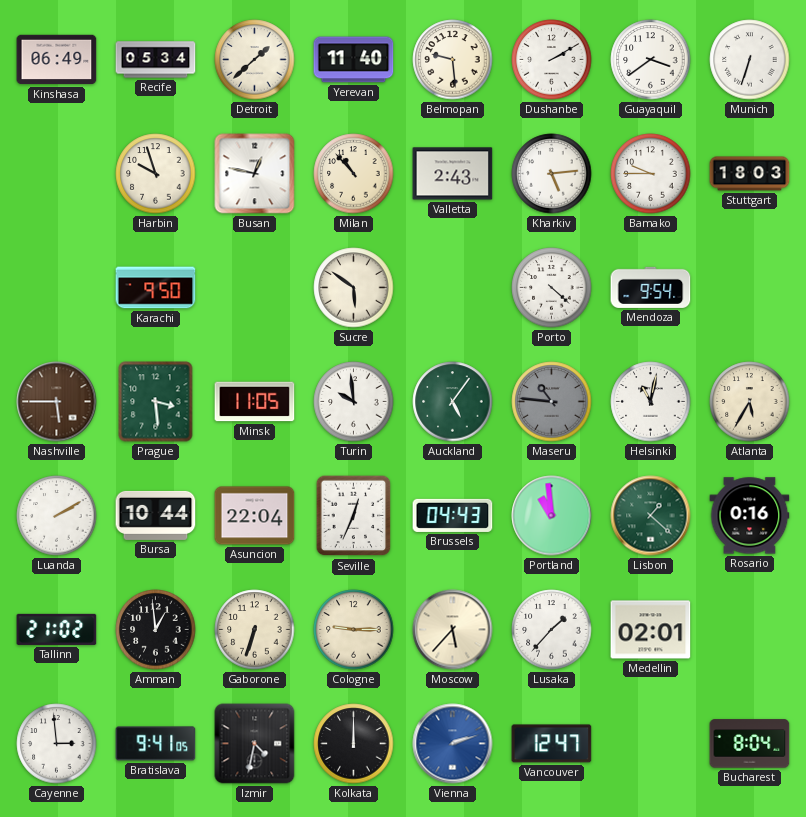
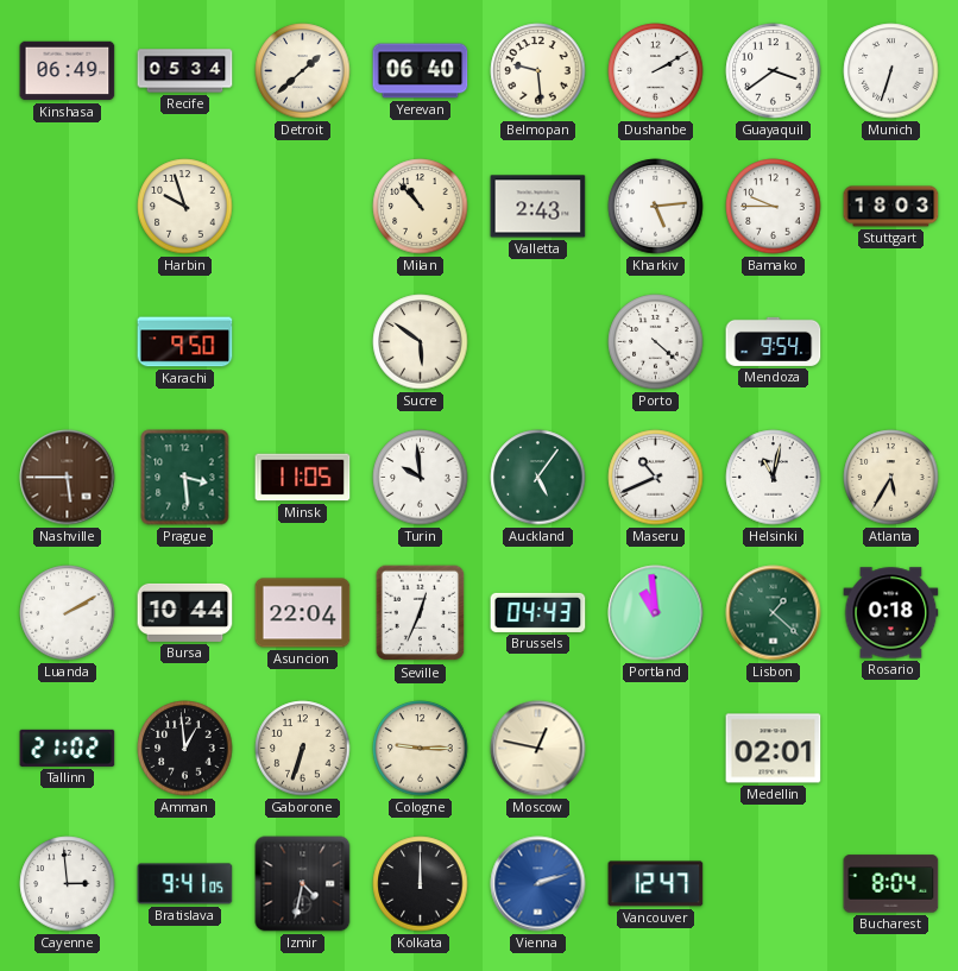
Yerevan: 11:40 -> 06:40
Busan: 12:47 -> none
Maseru: 10:46 -> 10:41
Maseru dial: grey -> white
Rosario: 0:16 -> 0:18
Moscow: 5:37 -> 12:47
Lusaka: 1:37 -> none
